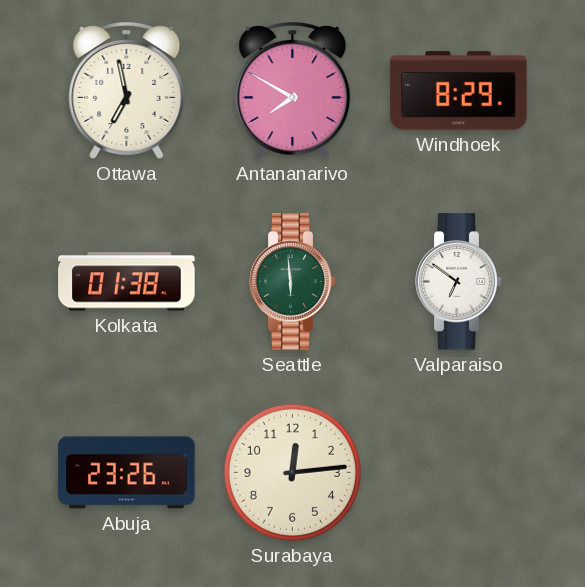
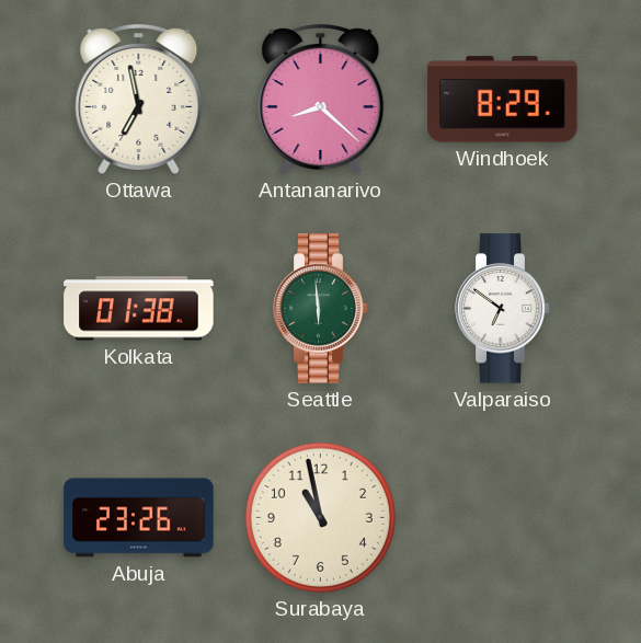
Antananarivo: 7:50 -> 8:22
Surabaya: 12:14 -> 10:58
